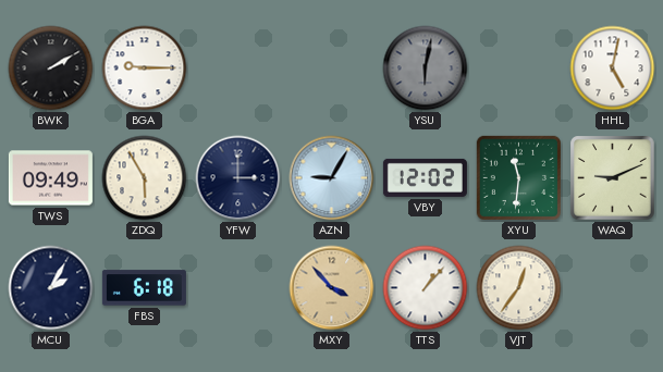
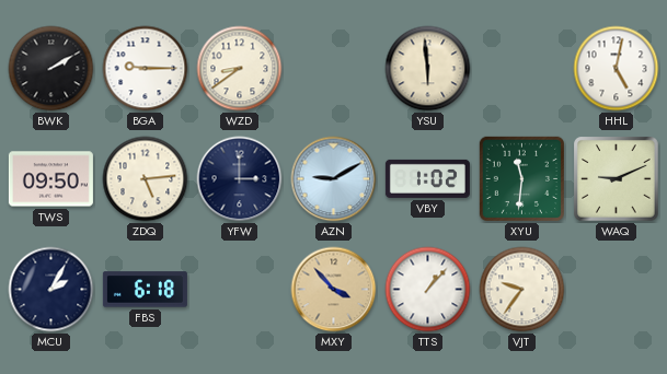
WZD: none -> 8:39
YSU: 6:02 -> 5:59
YSU dial: grey -> cream
TWS: 09:49 -> 09:50
ZDQ: 5:55 -> 5:14
AZN: 9:05 -> 9:10
VBY: 12:02 -> 1:02
VJT: 12:36 -> 9:36
